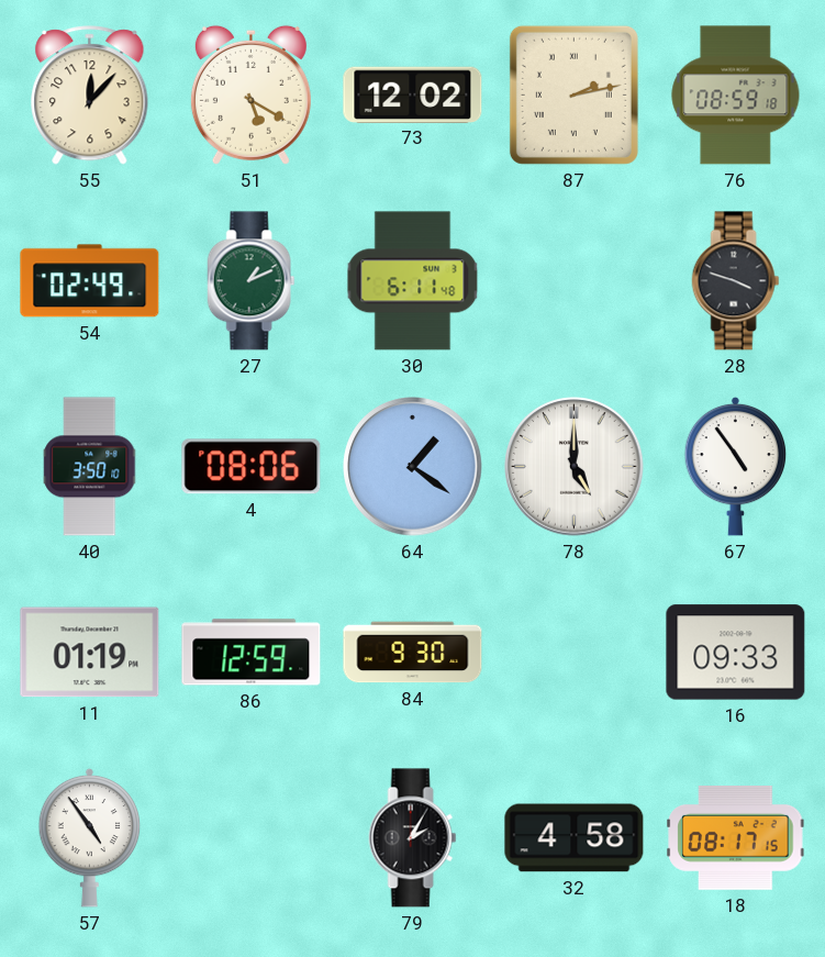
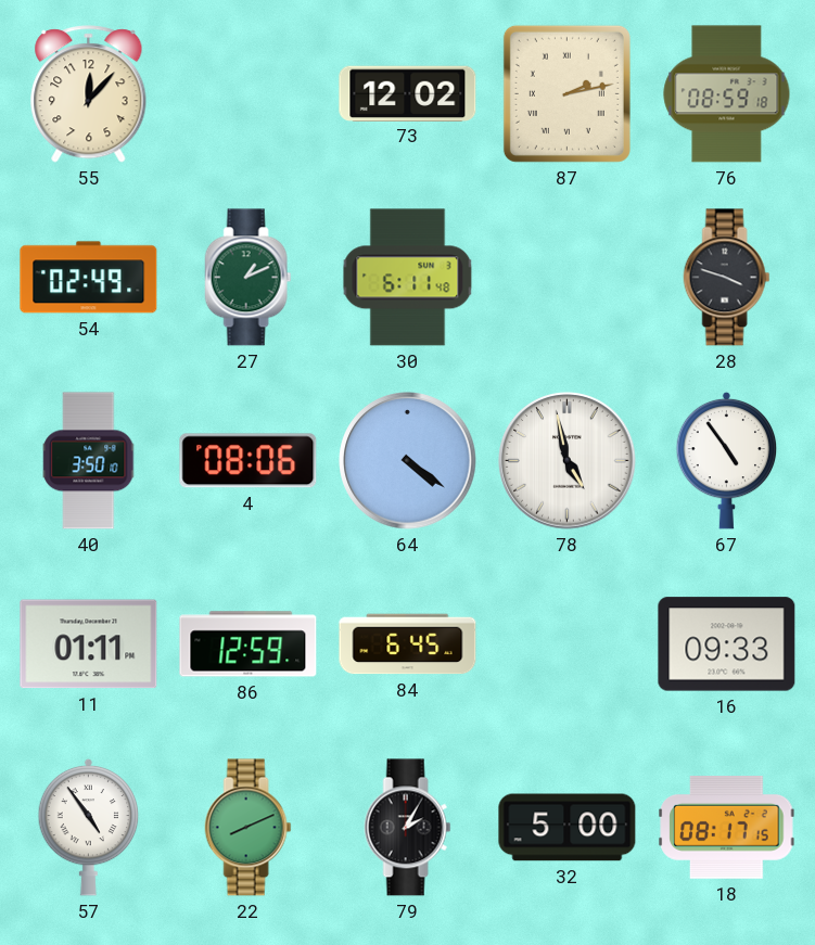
51: 5:20 -> none
64: 1:21 -> 4:21
78: 5:00 -> 4:58
11: 01:19 -> 01:11
84: 9:30 -> 6:45
22: none -> 8:11
32: 4:58 -> 5:00
